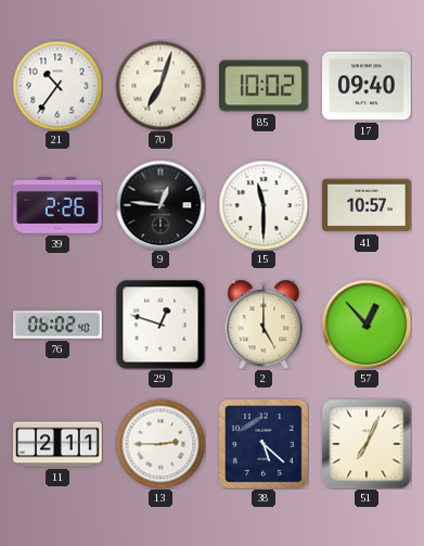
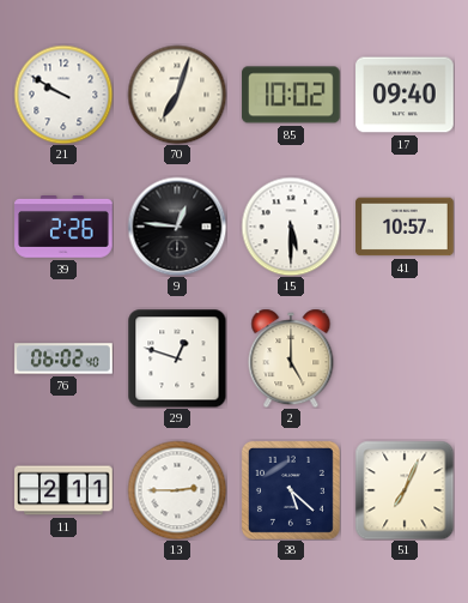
21: 10:36 -> 9:50
15: 11:30 -> 5:30
57: 12:53 -> none
